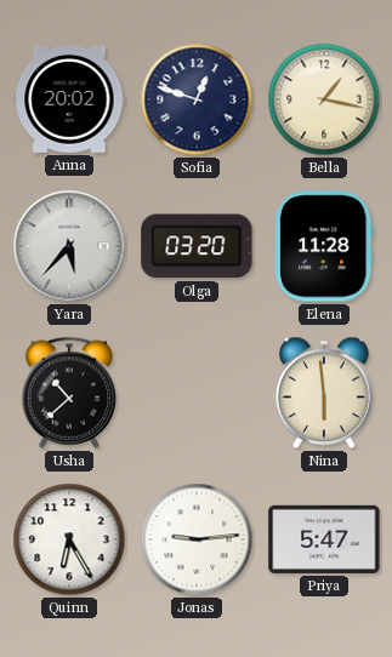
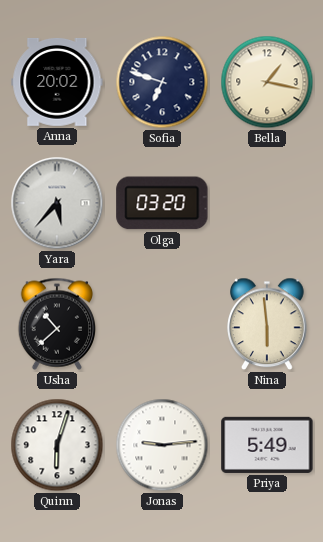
Sofia: 12:48 -> 6:48
Elena: 11:28 -> none
Quinn: 6:25 -> 6:03
Priya: 5:47 -> 5:49
